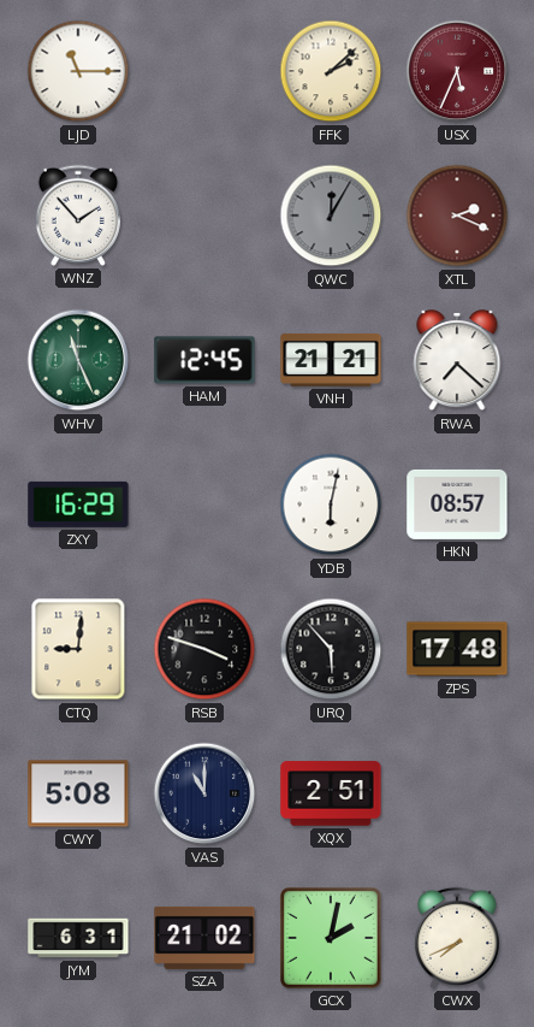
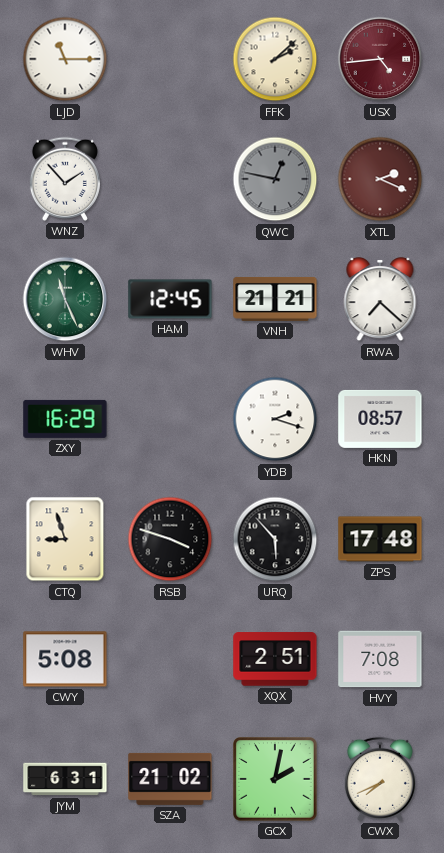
USX: 5:34 -> 4:44
QWC: 12:05 -> 12:47
YDB: 6:02 -> 2:18
CTQ: 9:01 -> 8:57
VAS: 11:00 -> none
HVY: none -> 7:08
